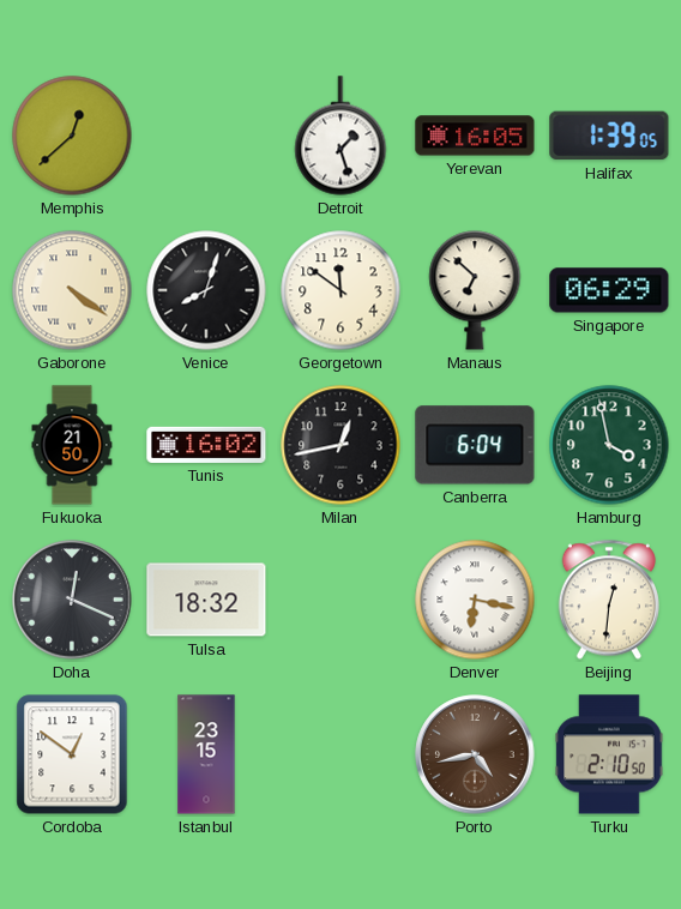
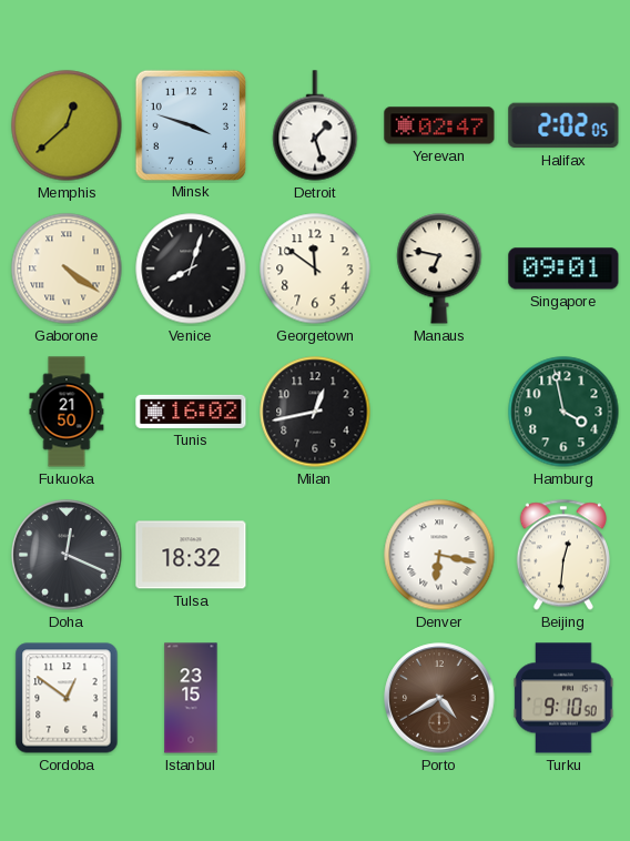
Minsk: none -> 3:48
Yerevan: 16:05 -> 02:47
Halifax: 1:39 -> 2:02
Manaus: 6:52 -> 6:47
Singapore: 06:29 -> 09:01
Canberra: 6:04 -> none
Porto: 4:43 -> 4:40
Turku: 2:10 -> 9:10
